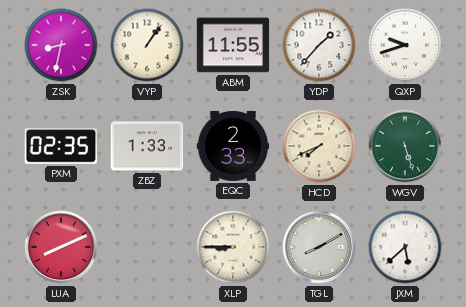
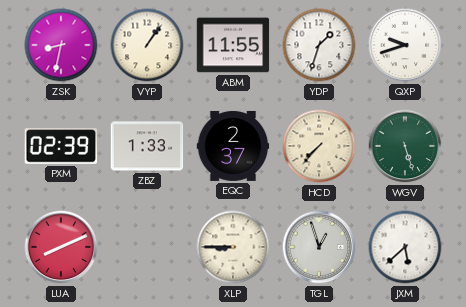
YDP: 1:37 -> 1:33
PXM: 02:35 -> 02:39
EQC: 2:33 -> 2:37
HCD: 7:41 -> 7:37
TGL: 8:10 -> 12:57
